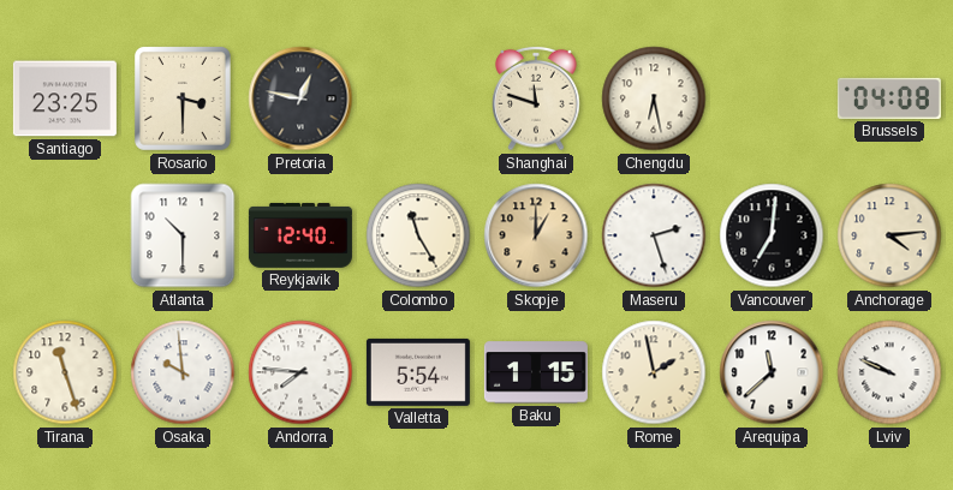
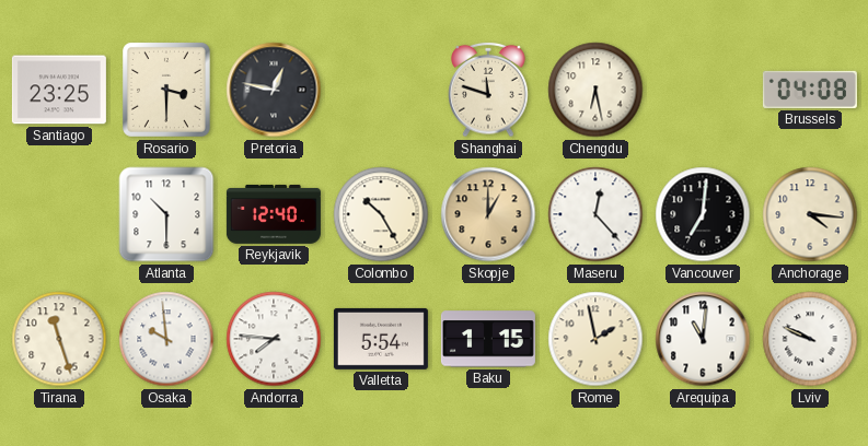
Colombo: 11:25 -> 10:25
Maseru: 2:27 -> 12:23
Anchorage: 4:14 -> 4:16
Arequipa: 11:38 -> 11:01
